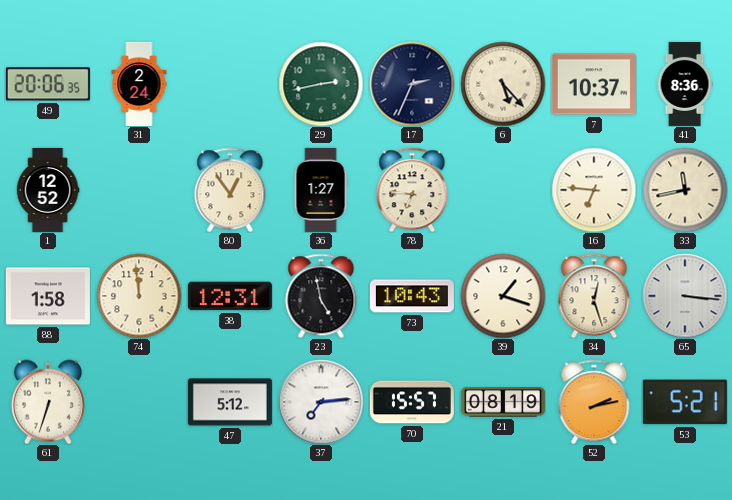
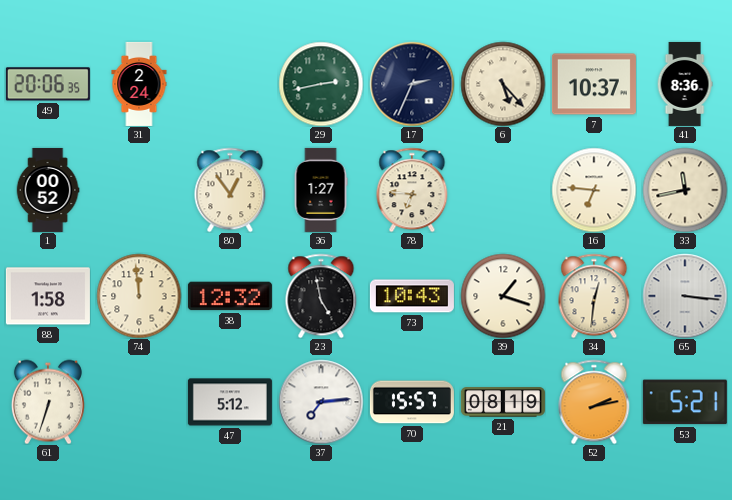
1: 12:52 -> 00:52
38: 12:31 -> 12:32
34: 12:27 -> 12:31
